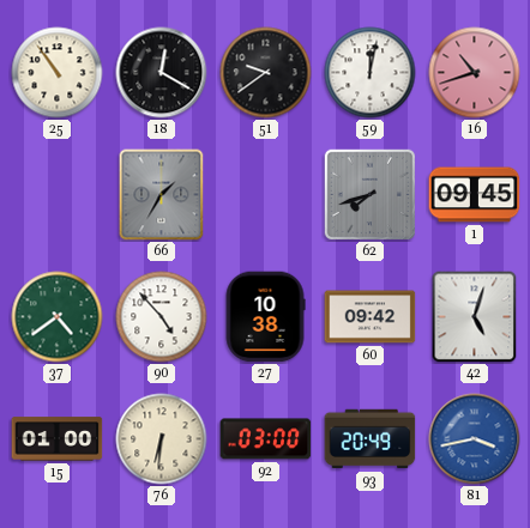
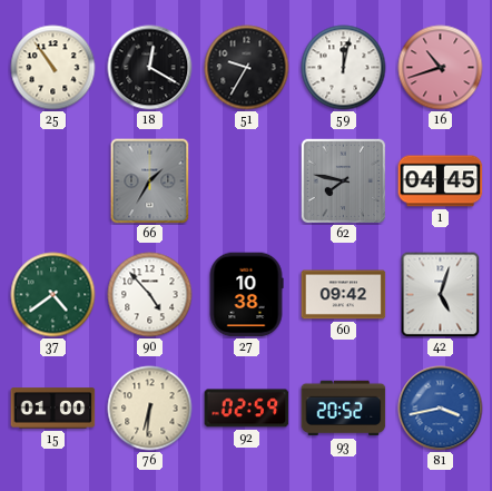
51: 9:39 -> 9:35
62: 7:42 -> 7:47
1: 09:45 -> 04:45
92: 03:00 -> 02:59
93: 20:49 -> 20:52
